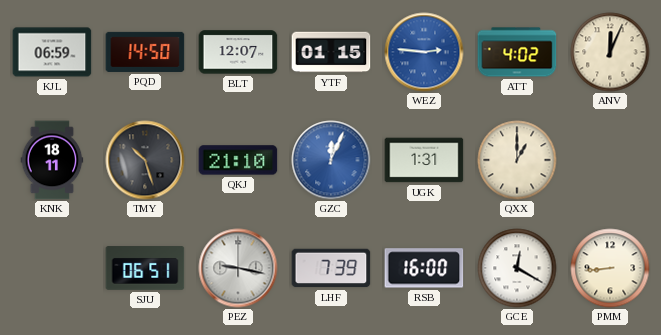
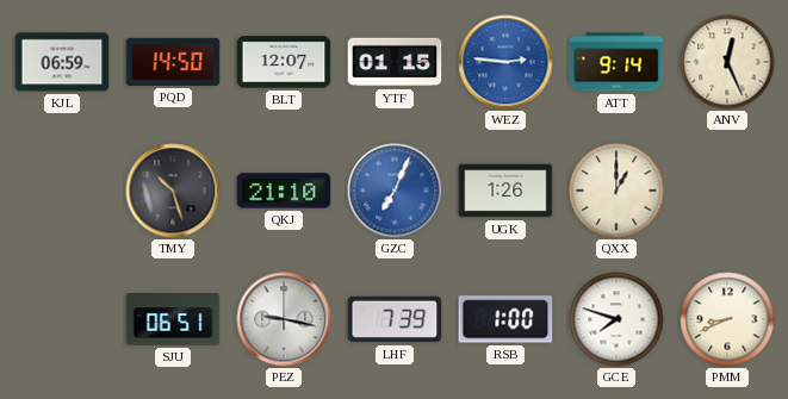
ATT: 4:02 -> 9:14
ANV: 12:04 -> 12:26
KNK: 18:11 -> none
GZC: 12:04 -> 7:04
UGK: 1:31 -> 1:26
RSB: 16:00 -> 1:00
GCE: 12:20 -> 7:48
PMM: 8:44 -> 8:41
